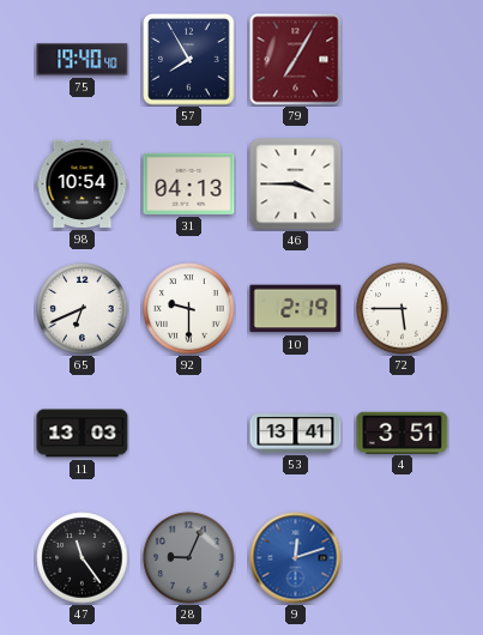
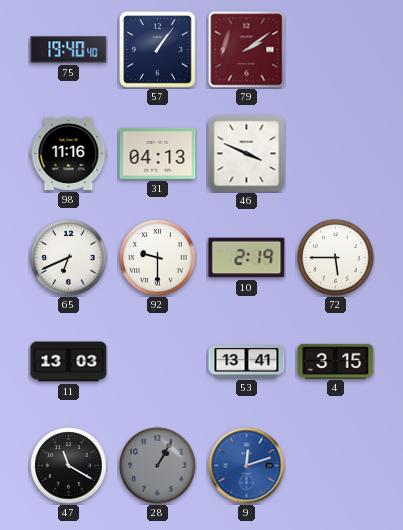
57: 7:55 -> 1:06
79: 7:05 -> 2:09
98: 10:54 -> 11:16
46: 3:45 -> 3:49
4: 3:51 -> 3:15
47: 11:24 -> 11:20
28: 9:04 -> 1:05
